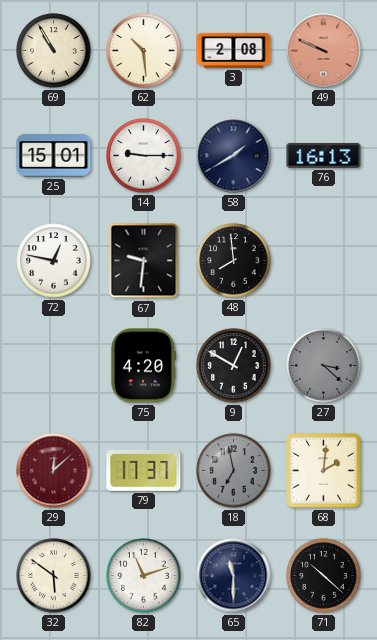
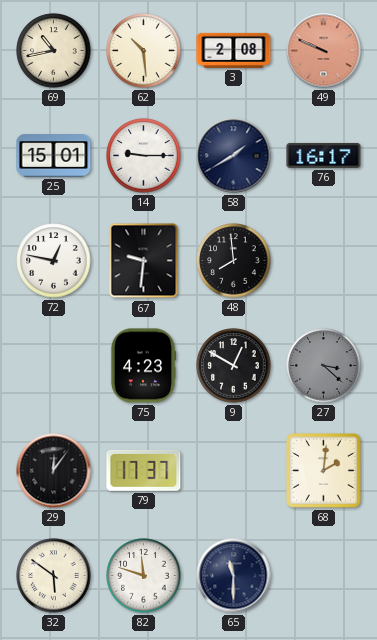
69: 10:55 -> 10:43
76: 16:13 -> 16:17
75: 4:20 -> 4:23
29: 12:08 -> 12:06
29 dial: burgundy -> black
18: 6:58 -> none
82: 11:12 -> 11:48
71: 10:22 -> none
